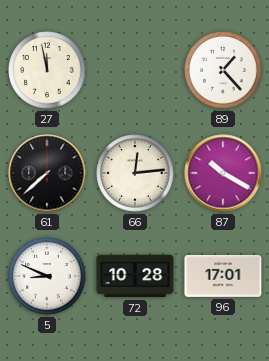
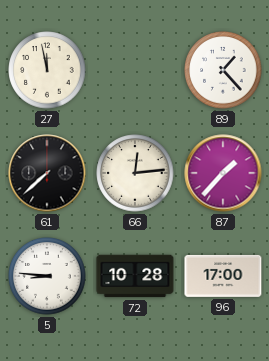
87: 10:20 -> 1:37
5: 8:49 -> 8:46
96: 17:01 -> 17:00
